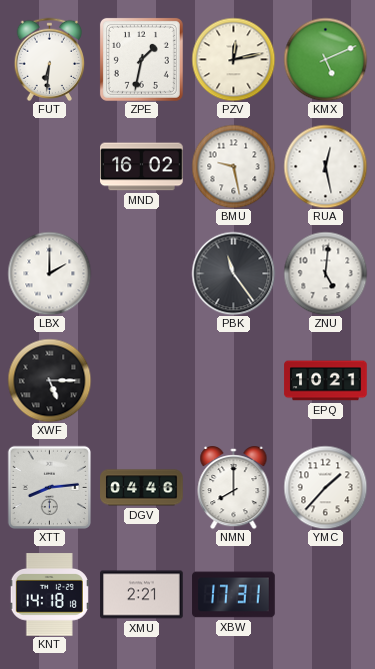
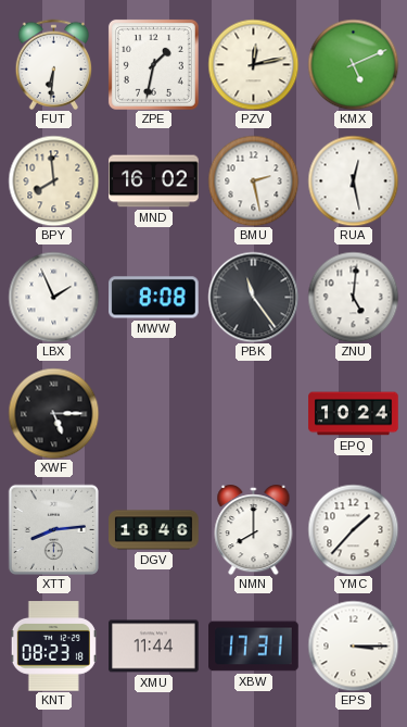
BPY: none -> 7:59
BMU: 9:28 -> 2:28
LBX: 2:00 -> 1:56
MWW: none -> 8:08
EPQ: 10:21 -> 10:24
DGV: 04:46 -> 18:46
KNT: 14:18 -> 08:23
XMU: 2:21 -> 11:44
EPS: none -> 3:15
